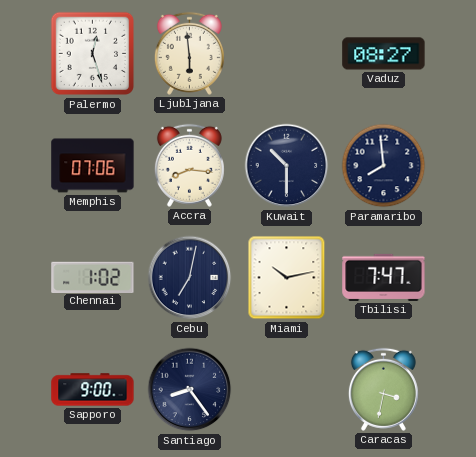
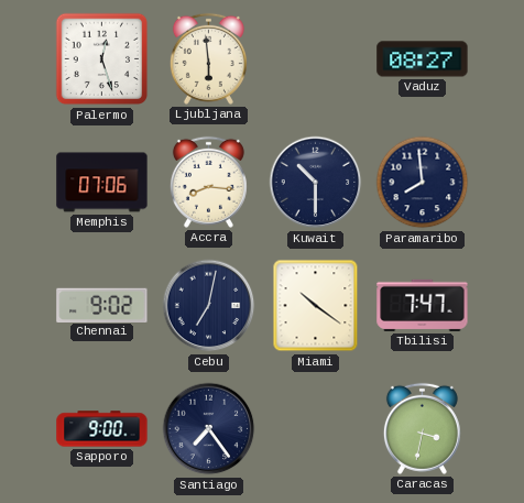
Chennai: 1:02 -> 9:02
Miami: 10:13 -> 10:21
Santiago: 8:24 -> 7:24
